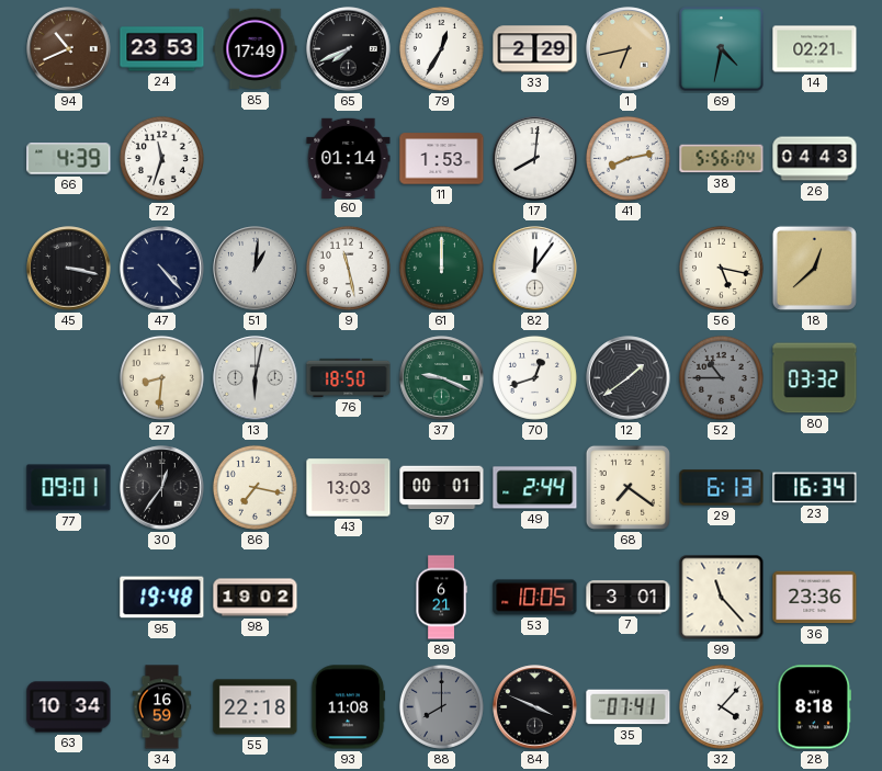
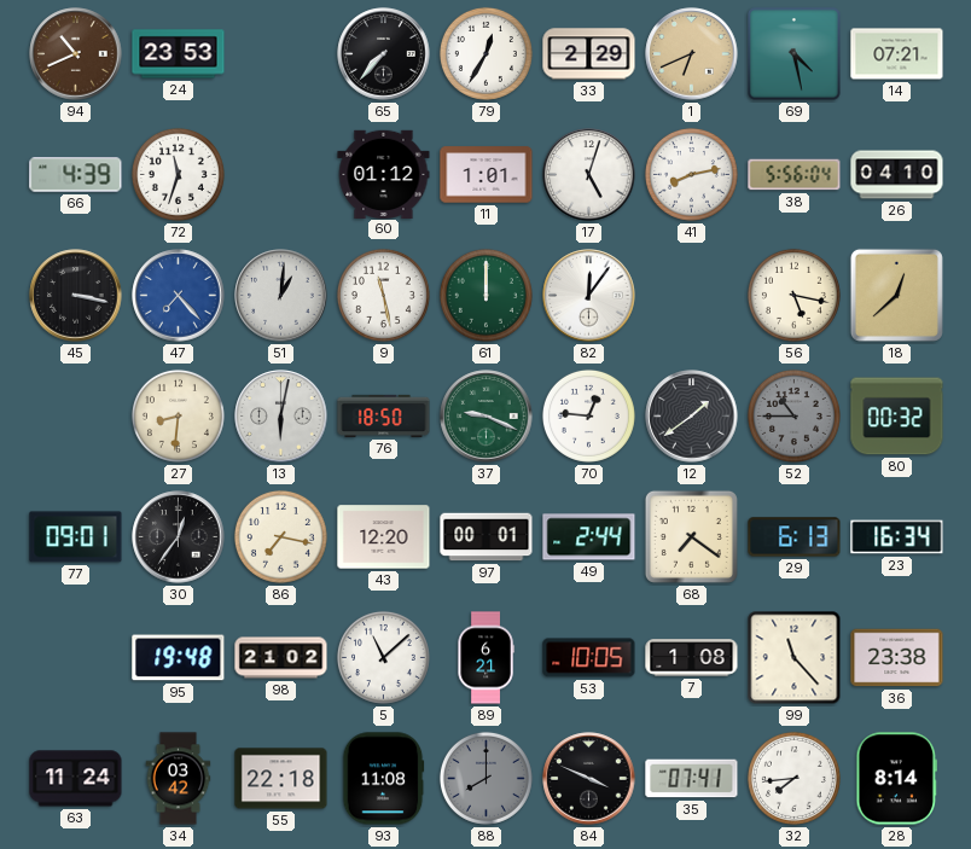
85: 17:49 -> none
65: 7:41 -> 7:37
1: 6:43 -> 6:41
69: 4:32 -> 4:28
14: 02:21 -> 07:21
60: 01:14 -> 01:12
11: 1:53 -> 1:01
17: 8:01 -> 5:03
26: 04:43 -> 04:10
47: 4:23 -> 7:23
47 dial: navy -> blue
70: 12:42 -> 12:46
80: 03:32 -> 00:32
43: 13:03 -> 12:20
98: 19:02 -> 21:02
5: none -> 11:08
7: 3:01 -> 1:08
36: 23:36 -> 23:38
63: 10:34 -> 11:24
34: 16:59 -> 03:42
32: 4:07 -> 7:44
28: 8:18 -> 8:14
